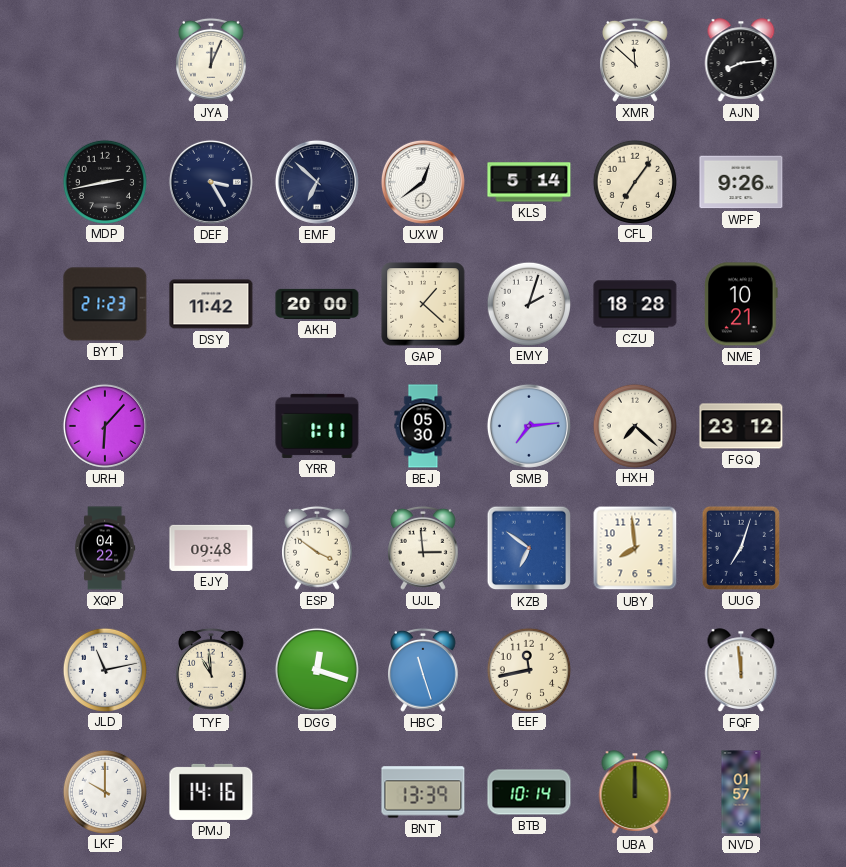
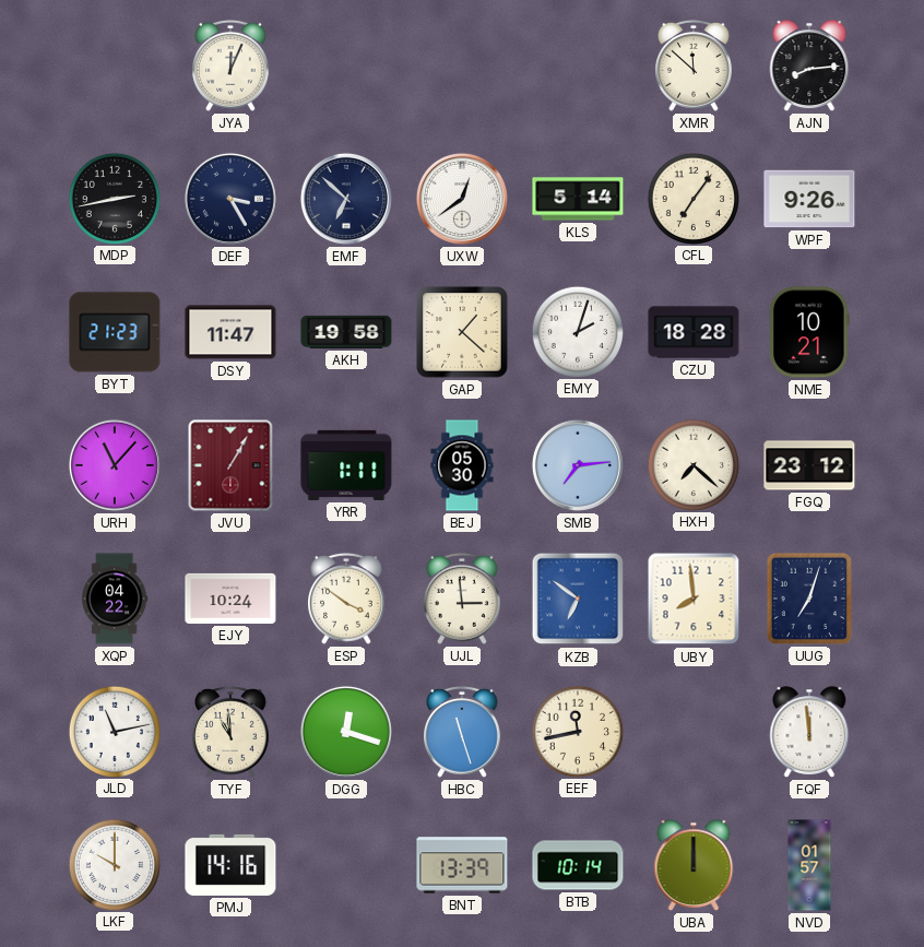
DSY: 11:42 -> 11:47
AKH: 20:00 -> 19:58
URH: 6:07 -> 11:07
JVU: none -> 1:05
EJY: 09:48 -> 10:24
